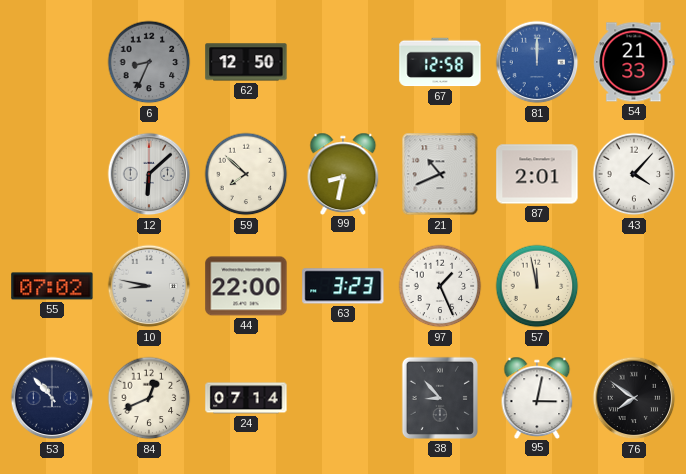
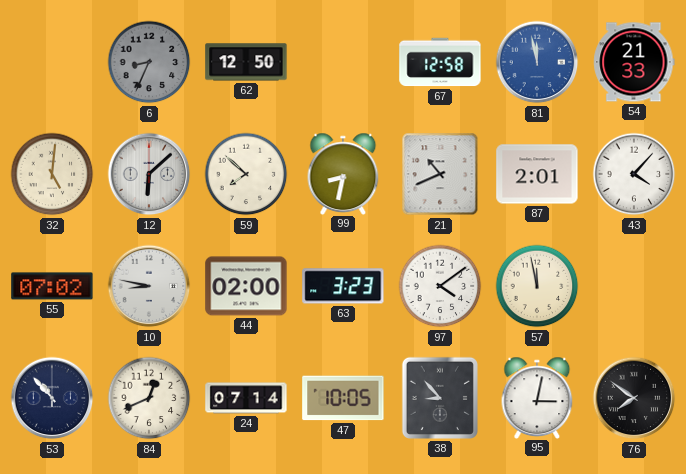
81: 12:00 -> 11:58
32: none -> 5:01
44: 22:00 -> 02:00
97: 1:26 -> 4:09
47: none -> 10:05
